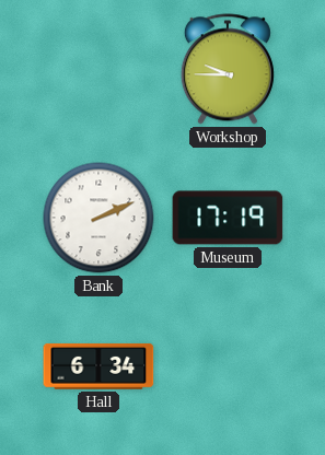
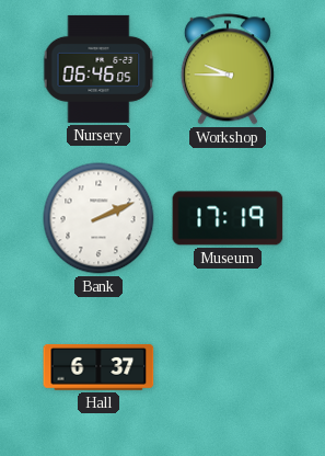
Nursery: none -> 06:46
Hall: 6:34 -> 6:37
